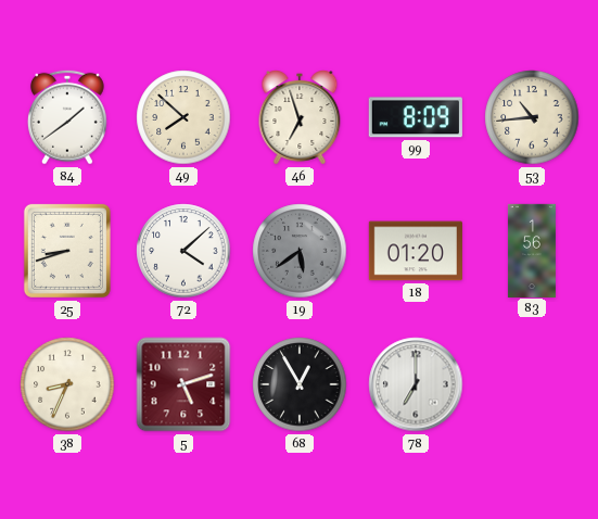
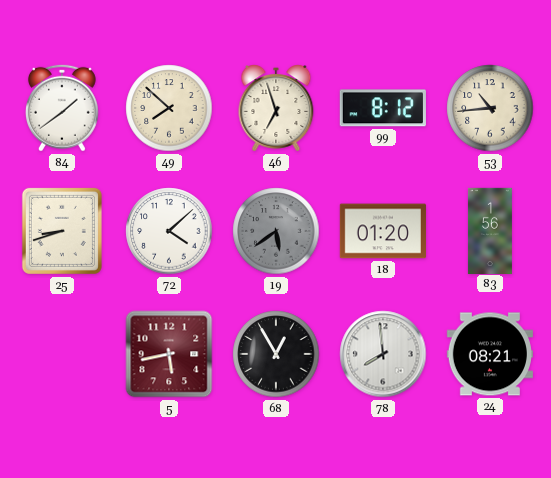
99: 8:09 -> 8:12
38: 8:34 -> none
5: 5:12 -> 5:43
78: 7:00 -> 7:59
24: none -> 08:21
